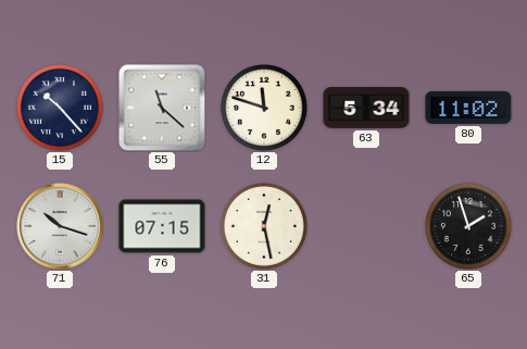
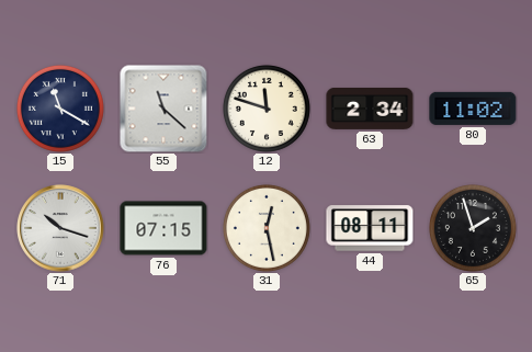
15: 10:23 -> 11:20
63: 5:34 -> 2:34
44: none -> 08:11
